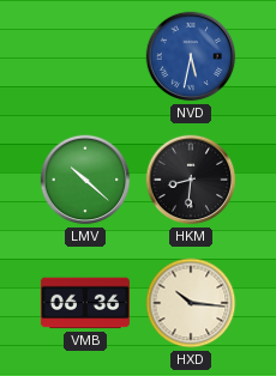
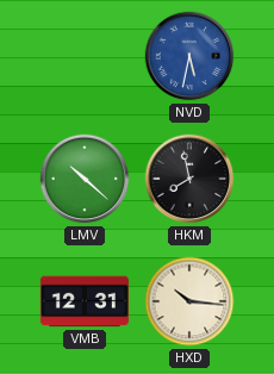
HKM: 8:31 -> 7:58
VMB: 06:36 -> 12:31
